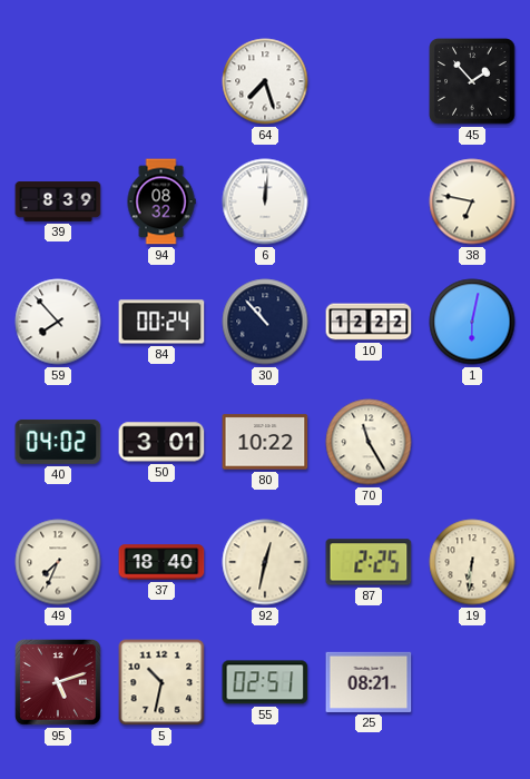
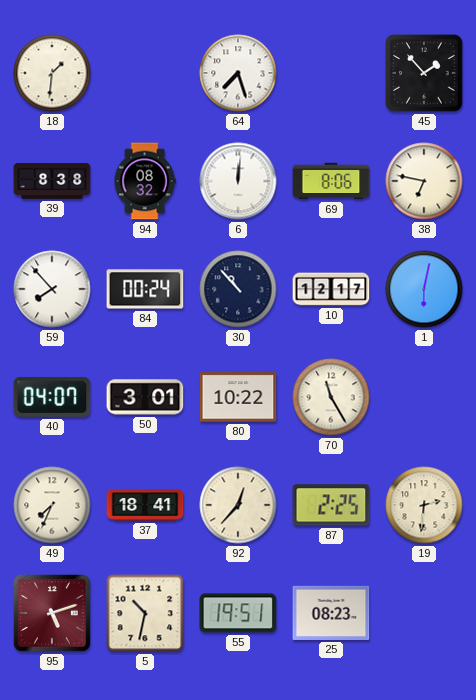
18: none -> 1:31
39: 8:39 -> 8:38
69: none -> 8:06
10: 12:22 -> 12:17
40: 04:02 -> 04:07
37: 18:40 -> 18:41
92: 12:32 -> 12:37
19: 6:31 -> 2:31
55: 02:51 -> 19:51
25: 08:21 -> 08:23
